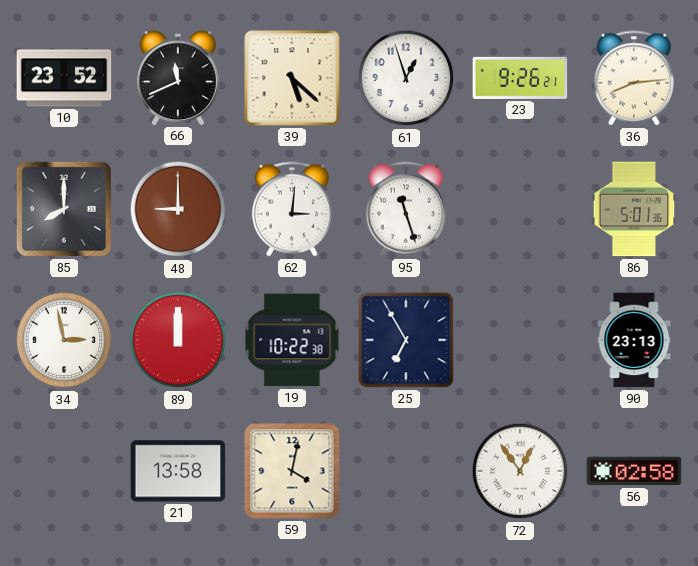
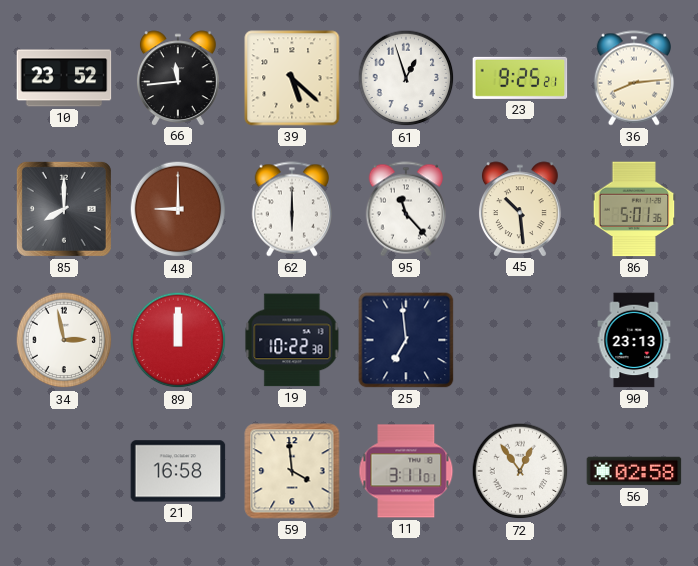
66: 11:41 -> 11:44
23: 9:26 -> 9:25
62: 3:01 -> 6:00
95: 11:27 -> 11:23
45: none -> 10:29
25: 6:55 -> 6:59
21: 13:58 -> 16:58
59: 4:02 -> 3:59
11: none -> 3:11
